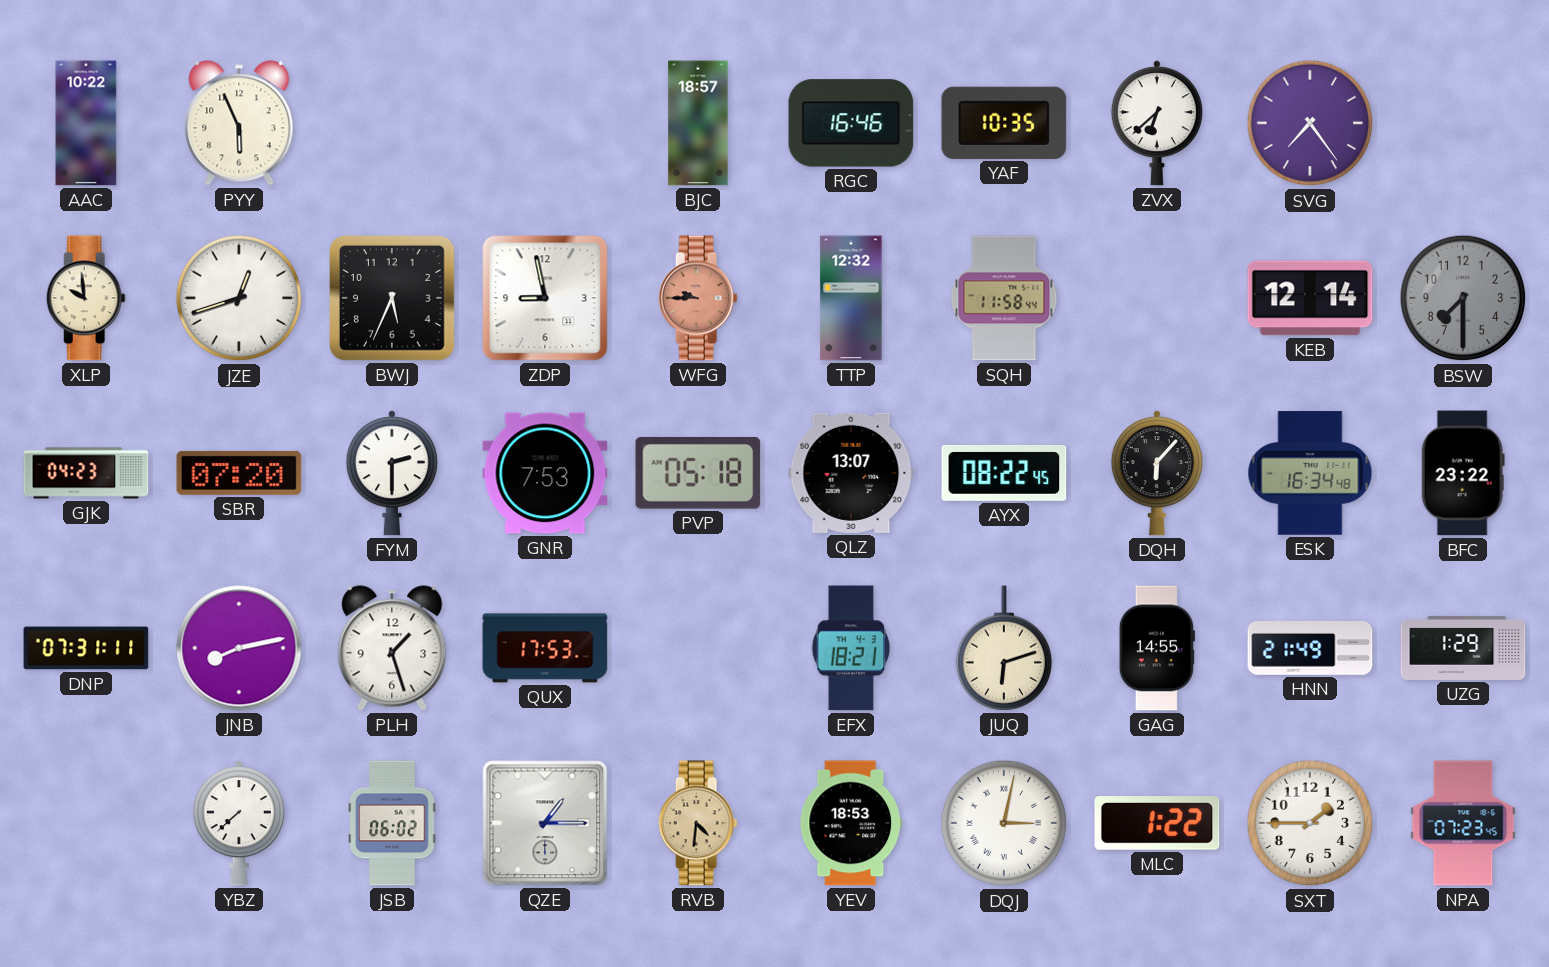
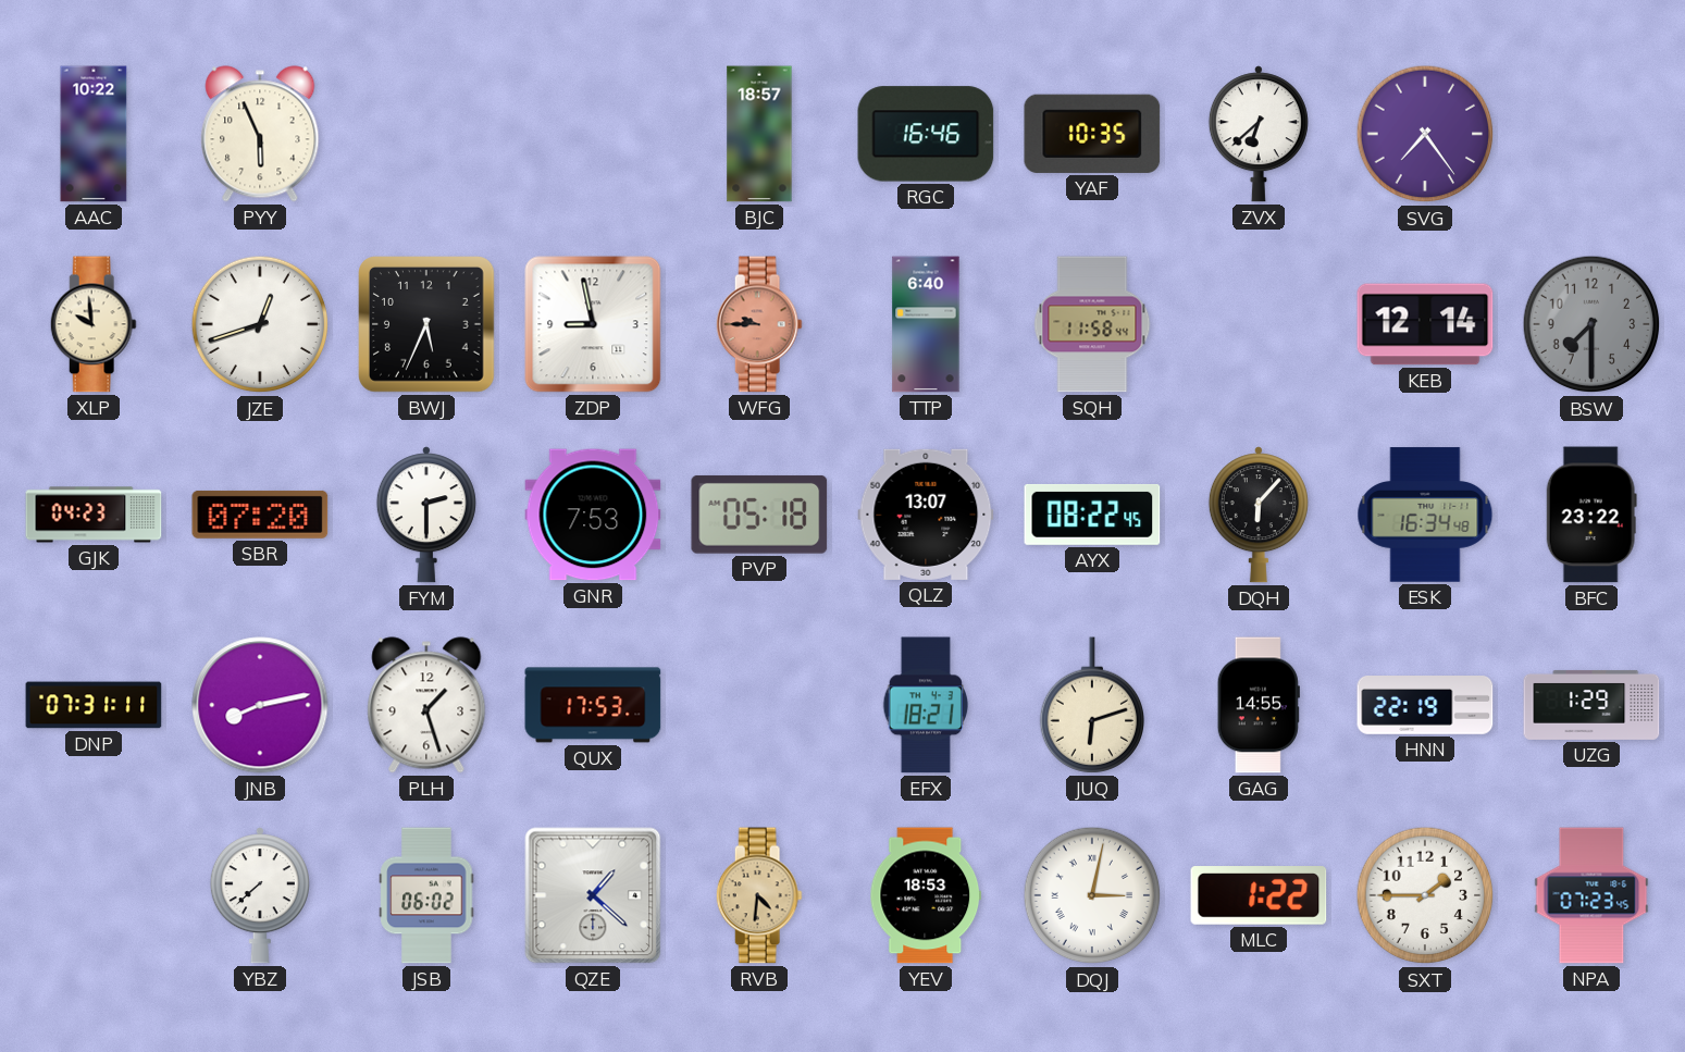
TTP: 12:32 -> 6:40
HNN: 21:49 -> 22:19
QZE: 1:15 -> 1:22
